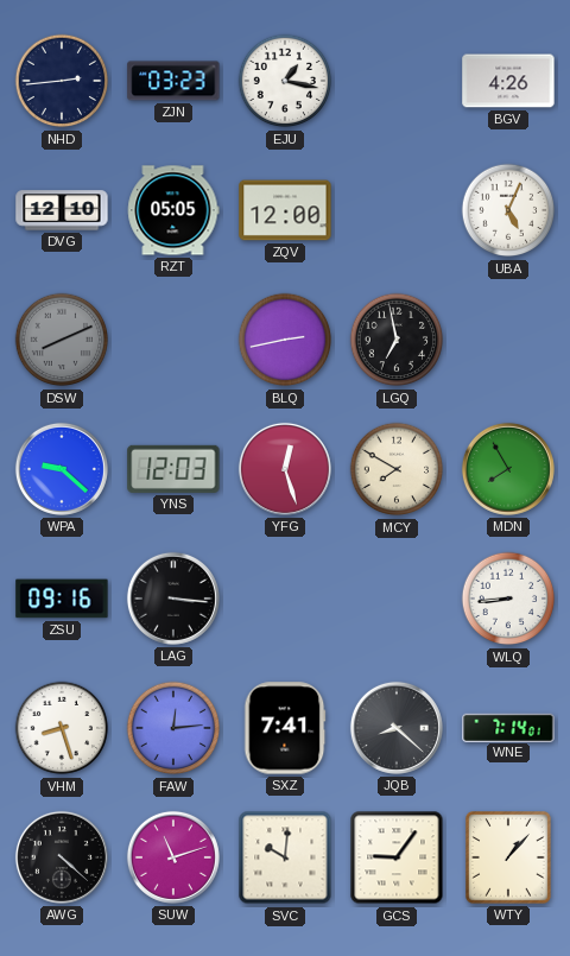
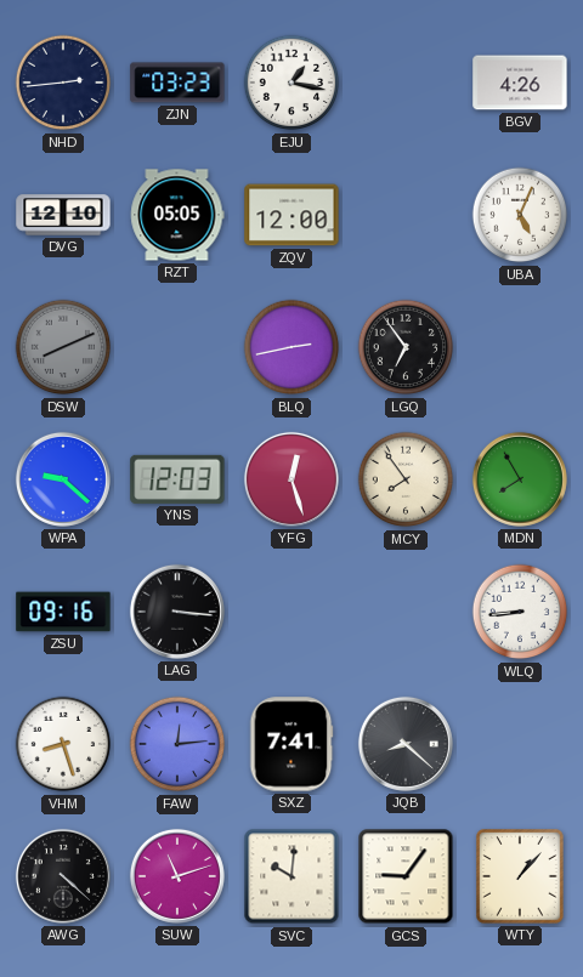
LGQ: 6:58 -> 6:54
MCY: 7:50 -> 7:54
WNE: 7:14 -> none
